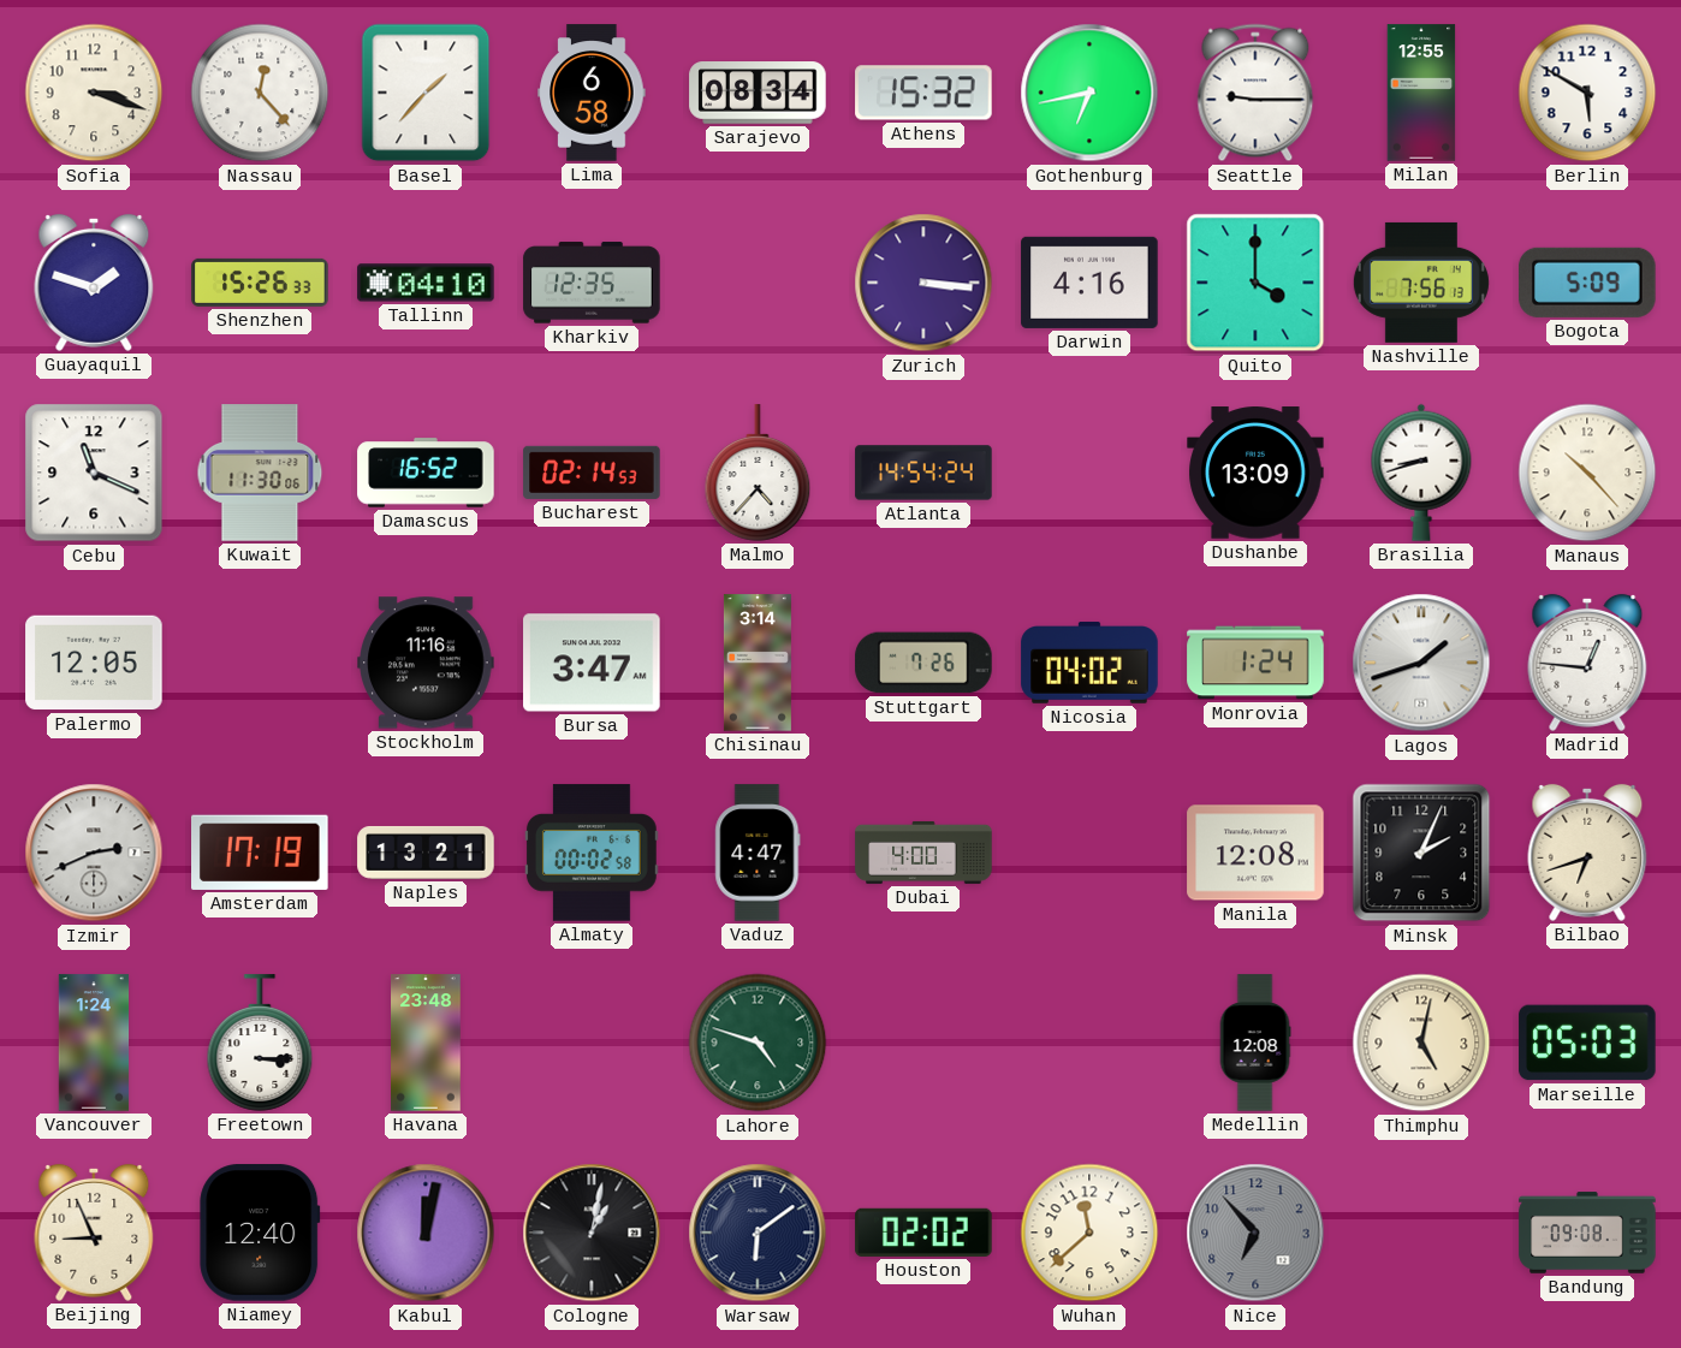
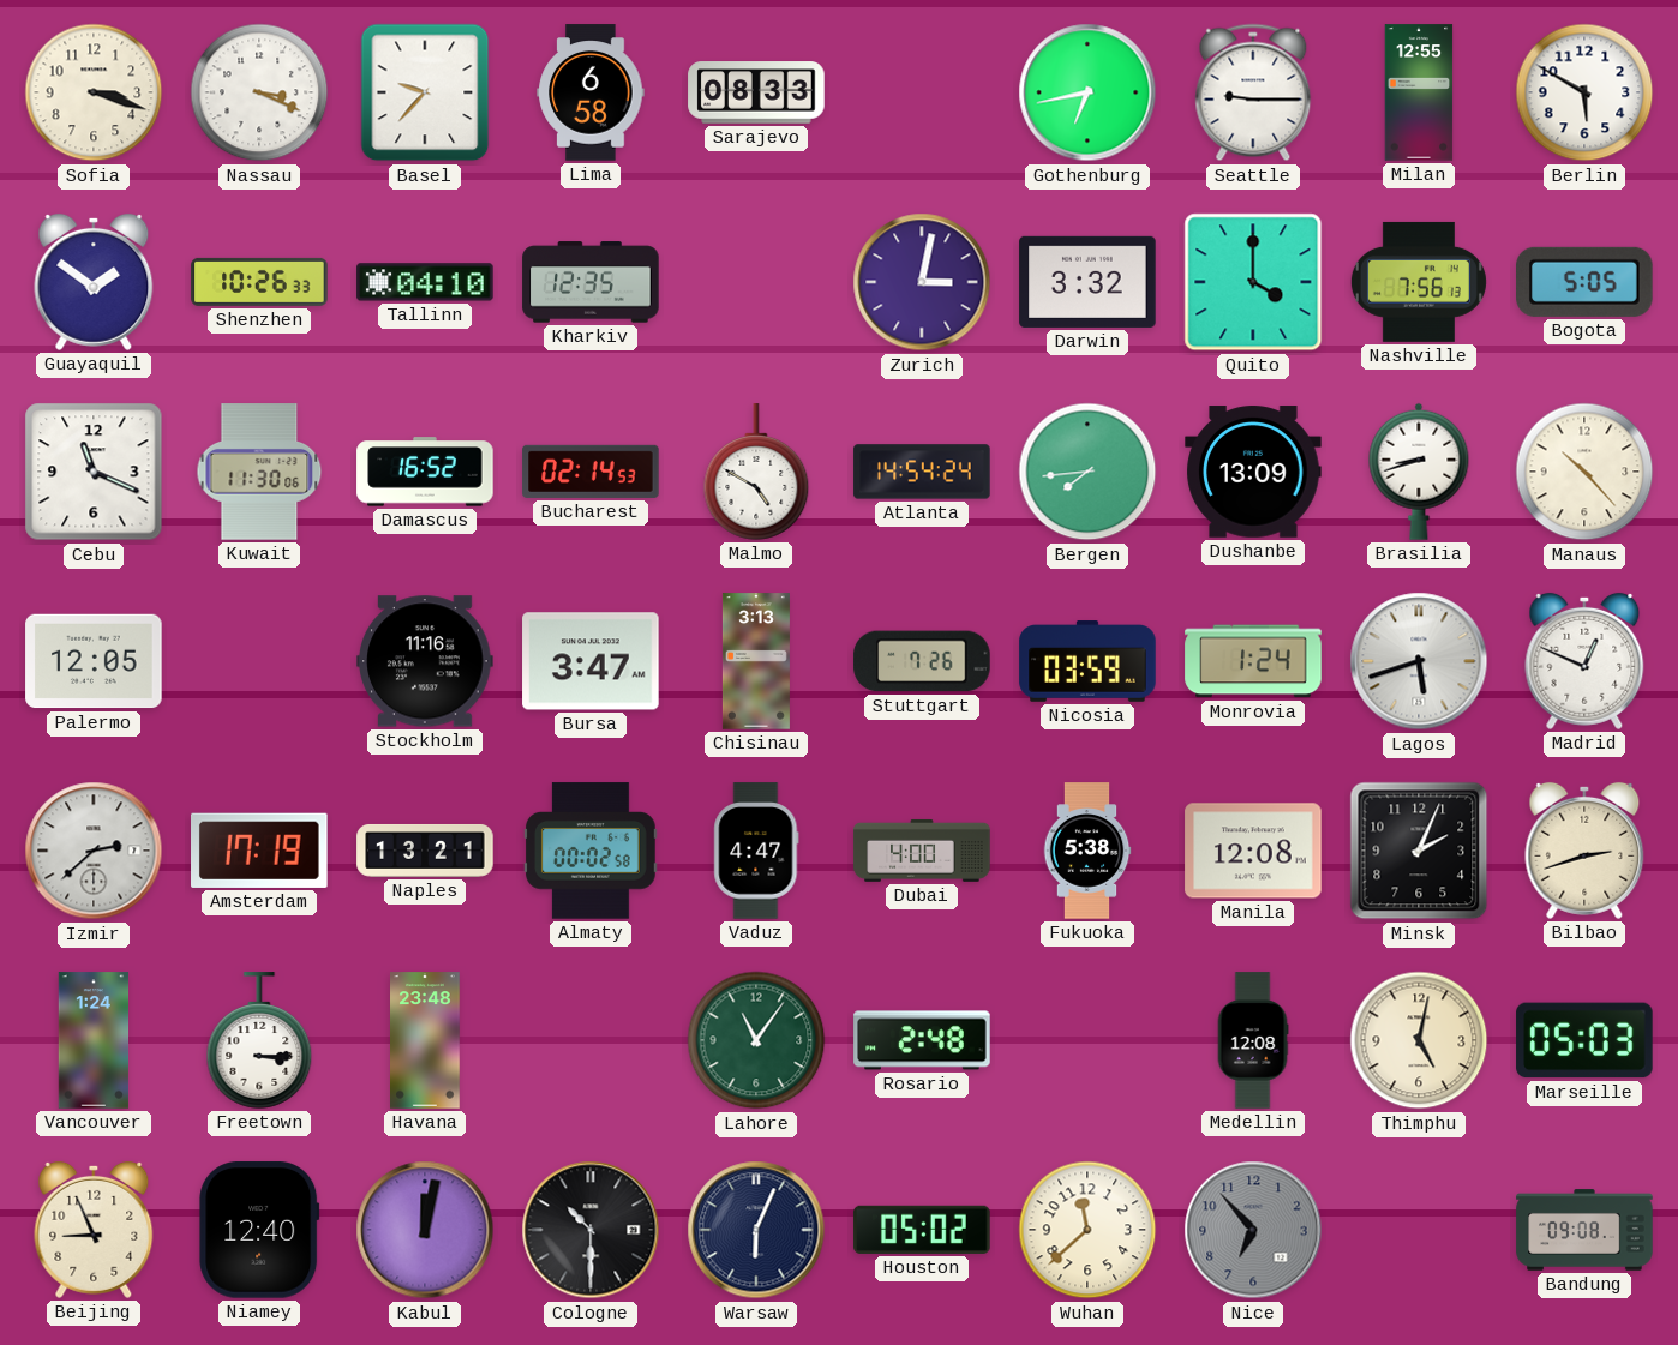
Nassau: 12:23 -> 3:19
Basel: 1:37 -> 9:37
Sarajevo: 08:34 -> 08:33
Athens: 15:32 -> none
Guayaquil: 1:48 -> 1:51
Shenzhen: 15:26 -> 10:26
Zurich: 3:16 -> 3:02
Darwin: 4:16 -> 3:32
Bogota: 5:09 -> 5:05
Malmo: 4:37 -> 4:50
Bergen: none -> 7:44
Chisinau: 3:14 -> 3:13
Nicosia: 04:02 -> 03:59
Lagos: 1:42 -> 5:42
Madrid: 12:46 -> 12:49
Izmir: 2:41 -> 2:38
Fukuoka: none -> 5:38
Bilbao: 6:42 -> 2:42
Lahore: 4:48 -> 11:06
Rosario: none -> 2:48
Cologne: 1:02 -> 10:30
Warsaw: 6:09 -> 6:04
Houston: 02:02 -> 05:02
